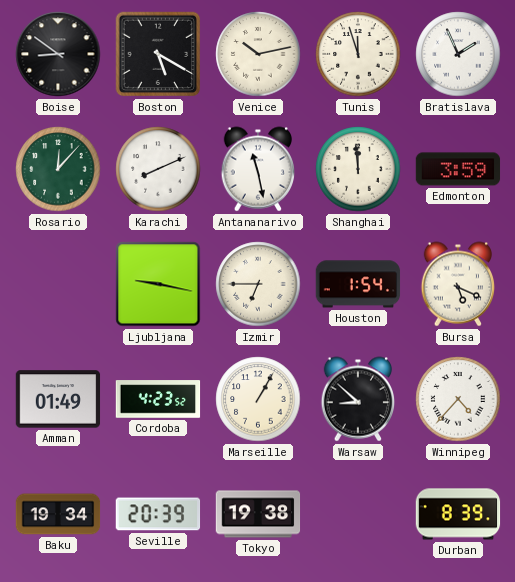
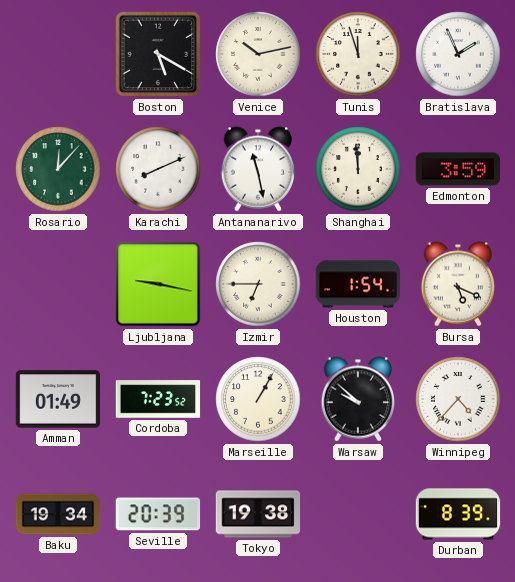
Boise: 8:51 -> none
Cordoba: 4:23 -> 7:23
Warsaw: 8:52 -> 9:52
